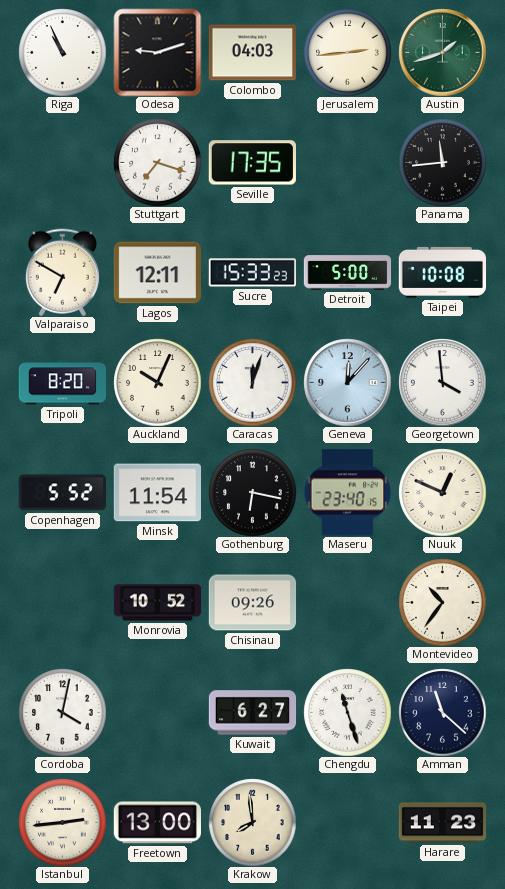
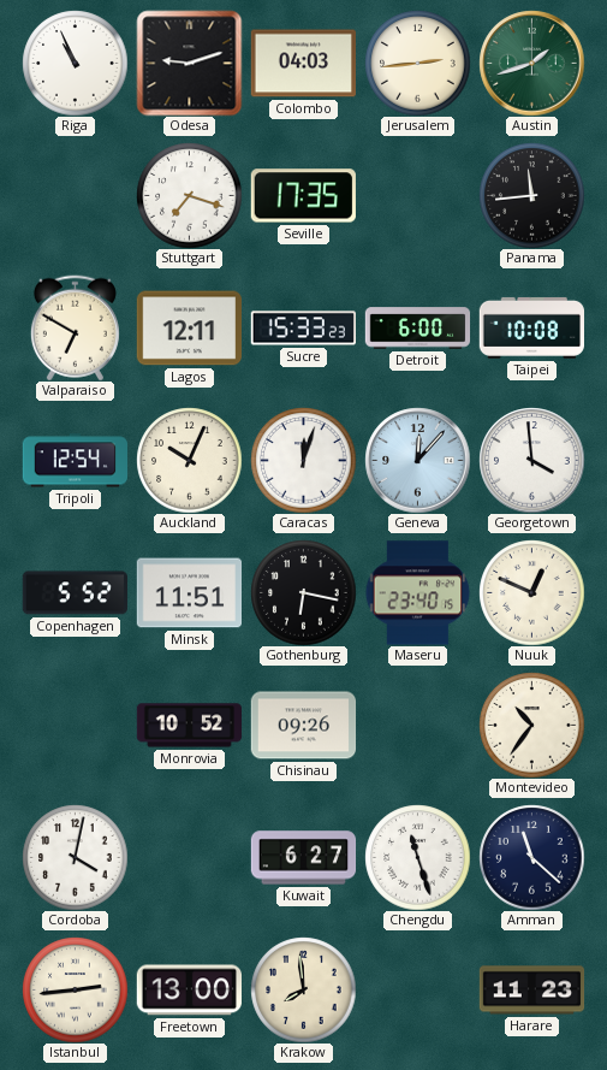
Detroit: 5:00 -> 6:00
Tripoli: 8:20 -> 12:54
Minsk: 11:54 -> 11:51
